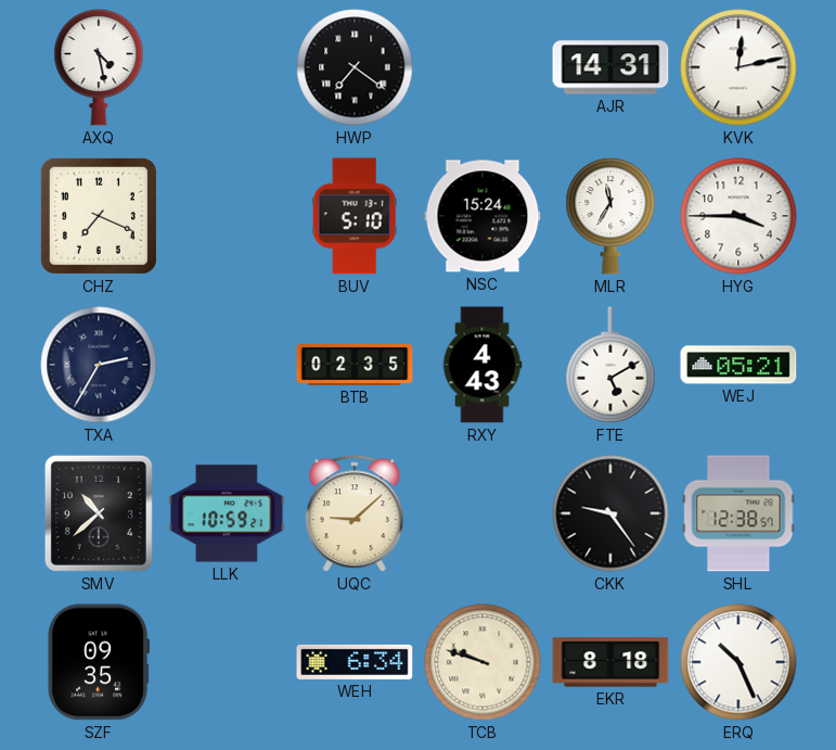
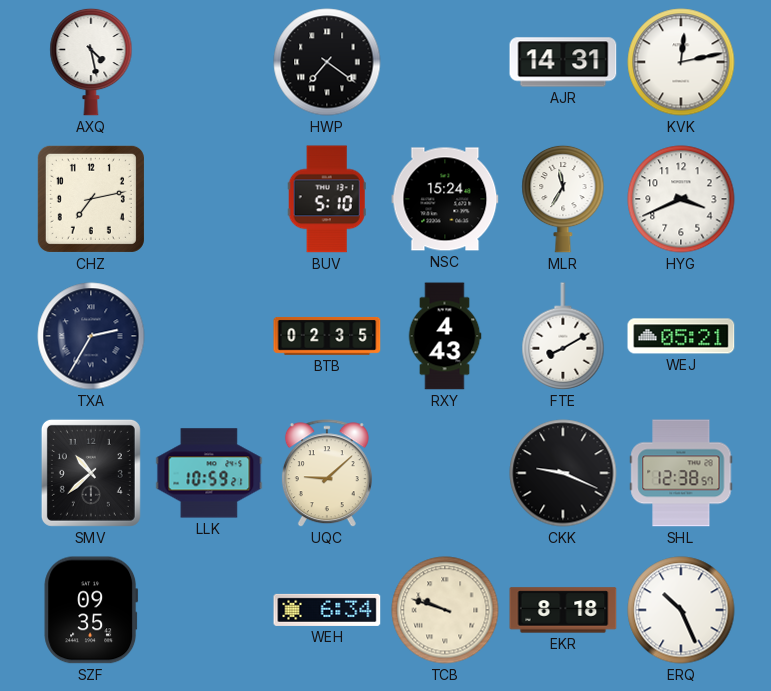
CHZ: 7:19 -> 7:13
HYG: 3:45 -> 3:41
FTE: 5:10 -> 8:10
CKK: 9:24 -> 9:19
